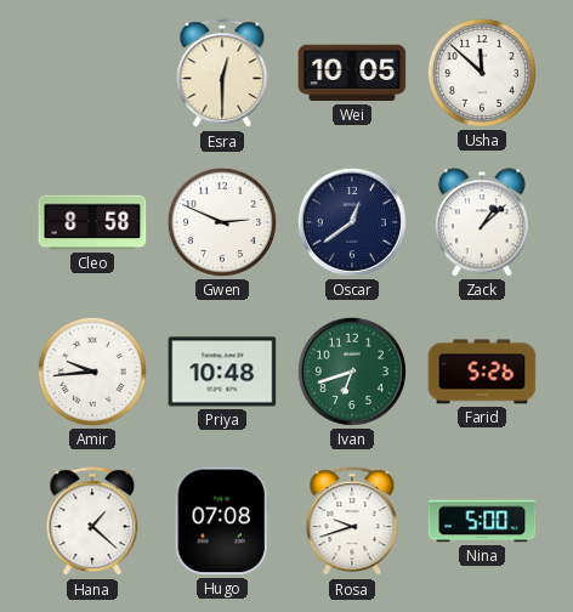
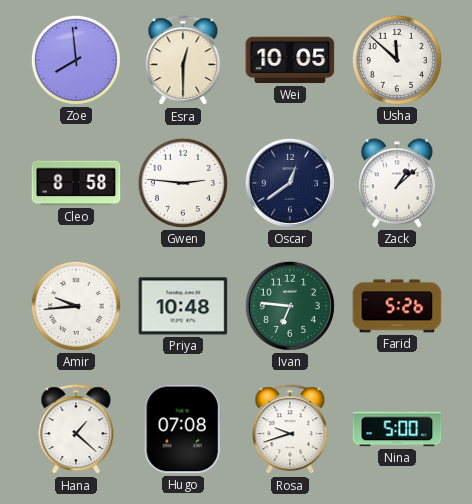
Zoe: none -> 7:59
Gwen: 2:49 -> 2:46
Ivan: 6:42 -> 6:46
